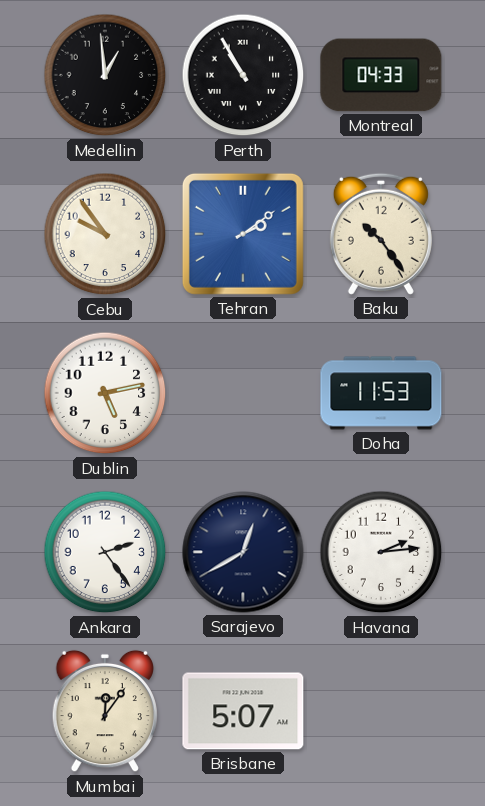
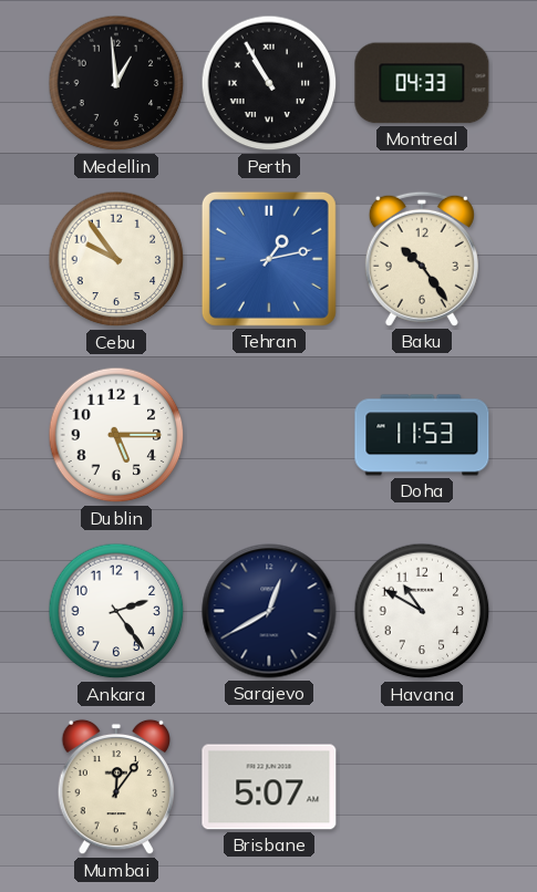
Tehran: 2:09 -> 1:13
Dublin: 5:13 -> 5:15
Havana: 2:14 -> 10:50
